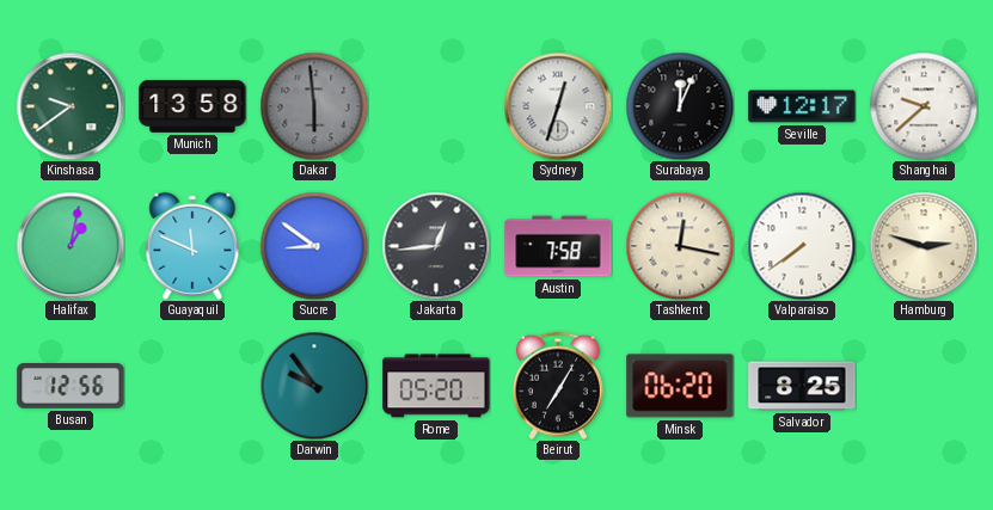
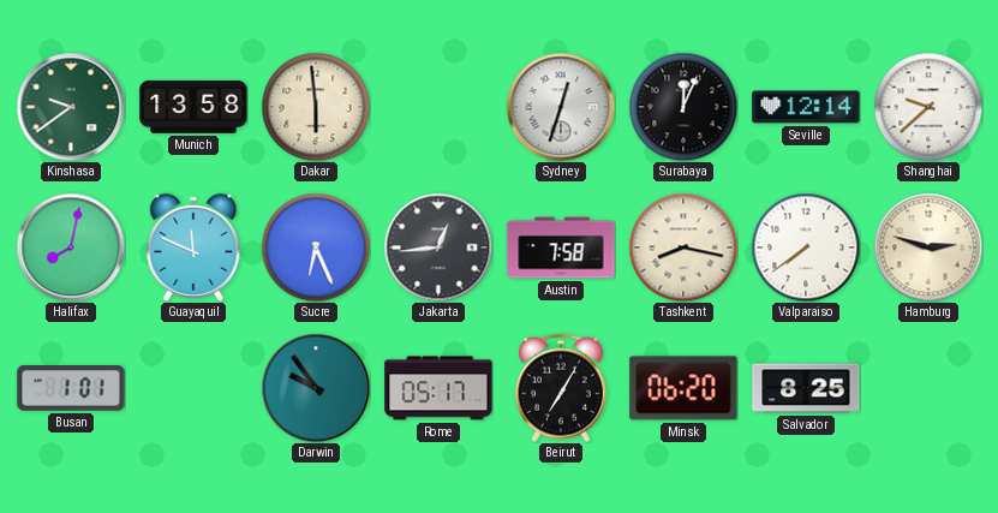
Dakar dial: grey -> cream
Seville: 12:17 -> 12:14
Halifax: 1:02 -> 8:02
Sucre: 8:51 -> 6:26
Tashkent: 12:17 -> 8:17
Busan: 12:56 -> 1:01
Rome: 05:20 -> 05:17
